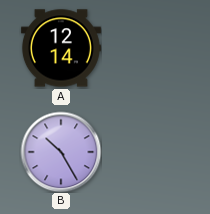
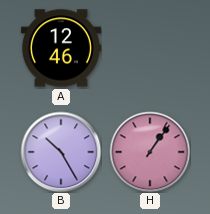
A: 12:14 -> 12:46
H: none -> 1:06
